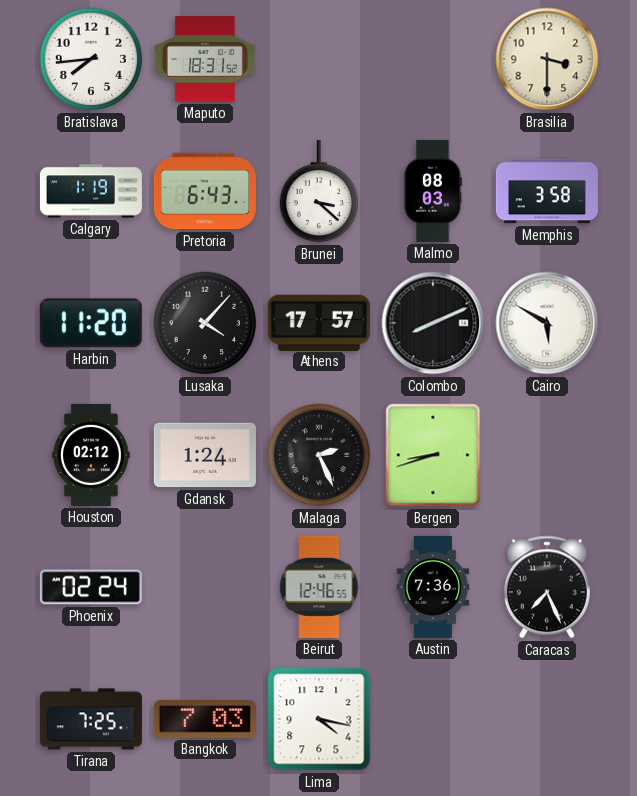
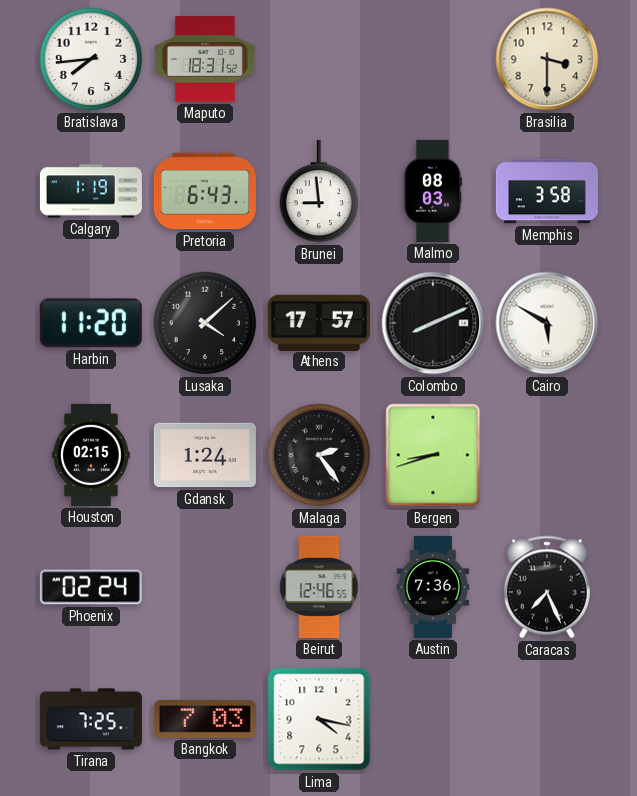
Brunei: 3:22 -> 8:59
Lusaka: 4:07 -> 4:08
Houston: 02:12 -> 02:15
Malaga: 2:26 -> 2:24
